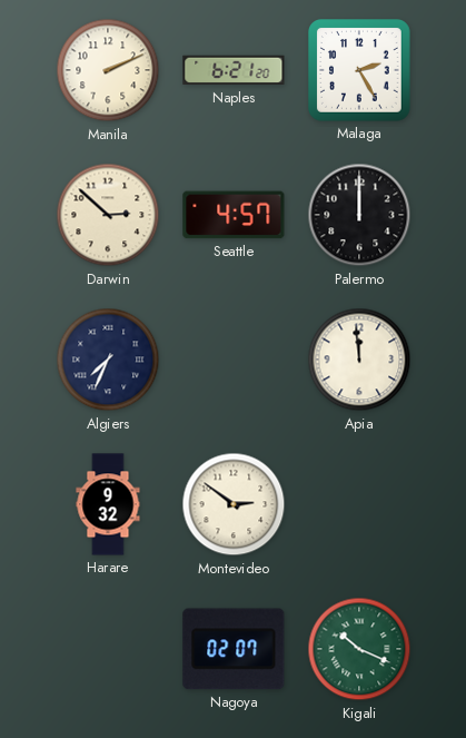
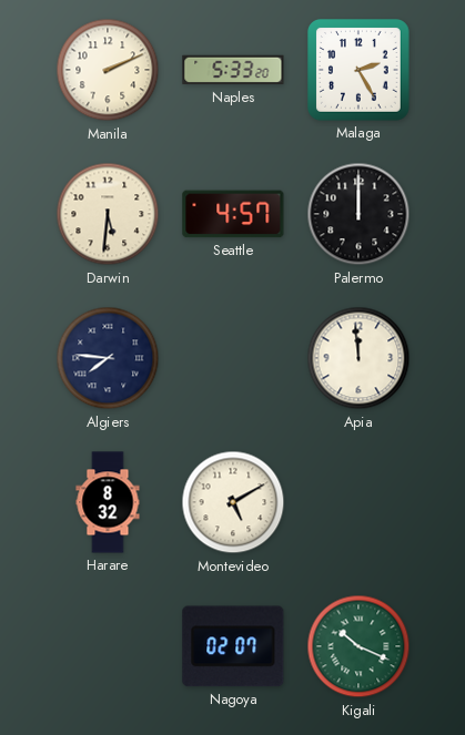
Naples: 6:21 -> 5:33
Darwin: 2:52 -> 5:31
Algiers: 7:34 -> 7:46
Harare: 9:32 -> 8:32
Montevideo: 2:51 -> 5:10
